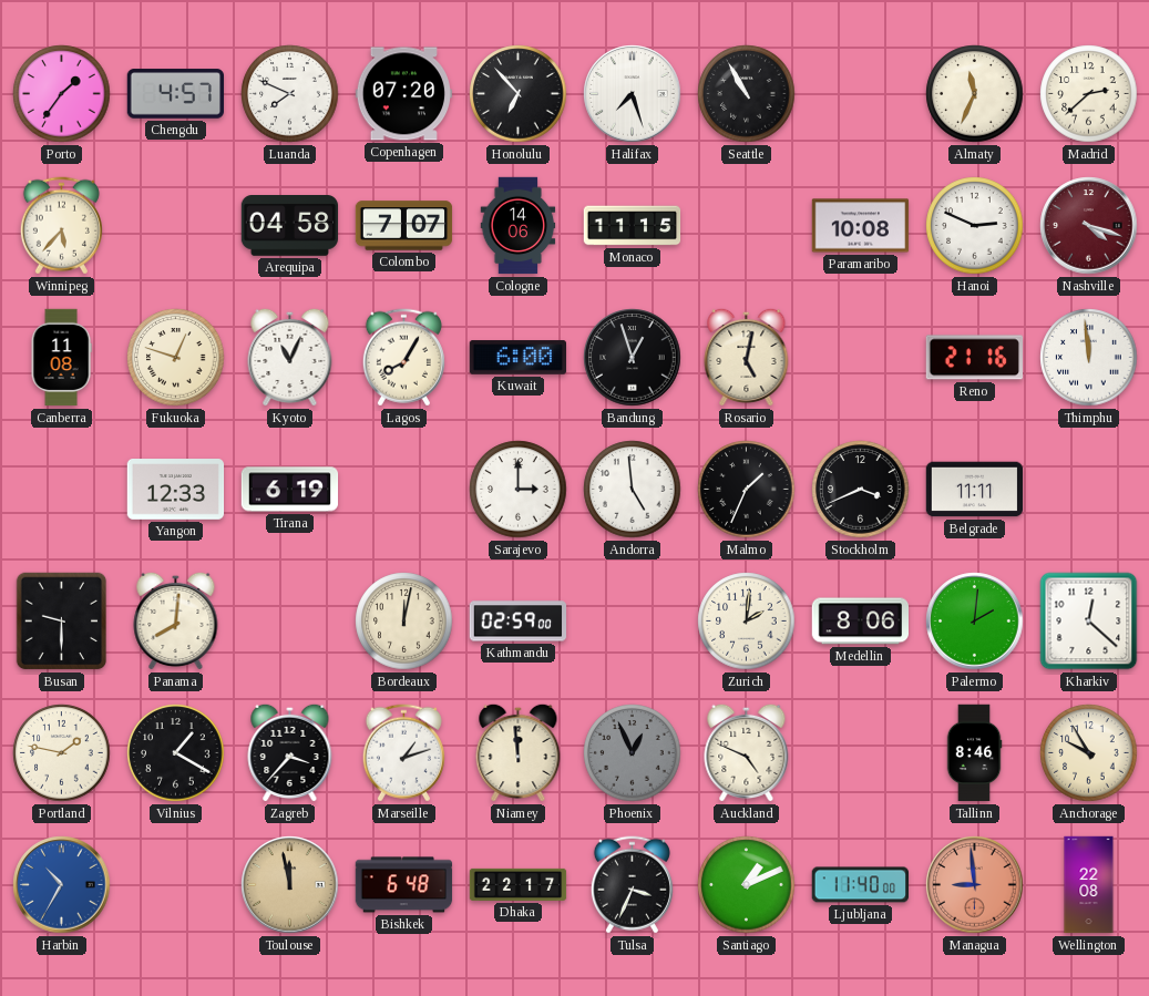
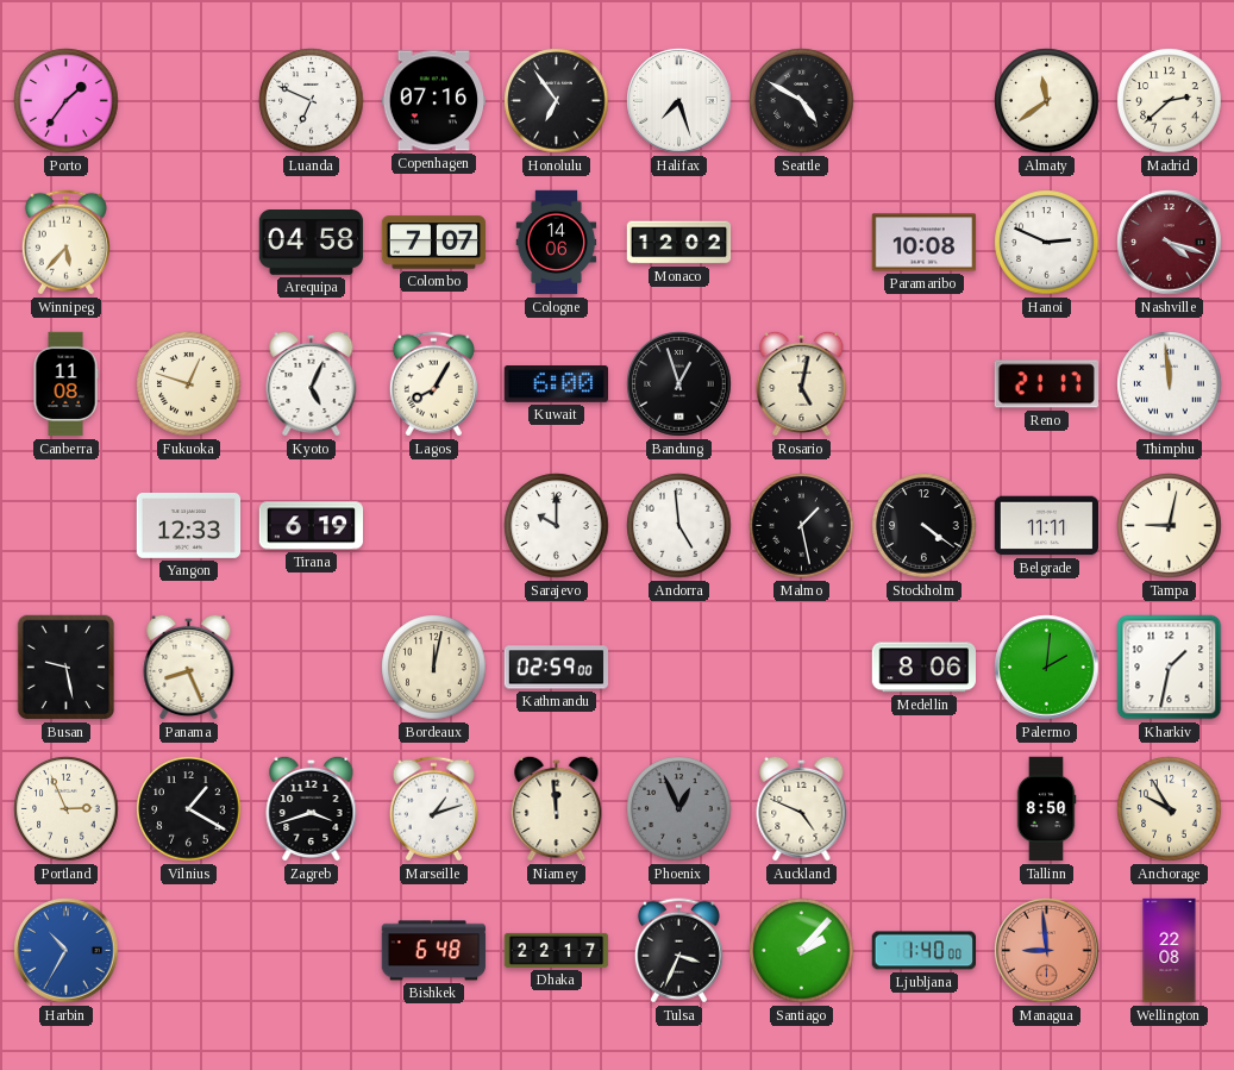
Chengdu: 4:57 -> none
Luanda: 7:49 -> 6:49
Copenhagen: 07:20 -> 07:16
Honolulu: 6:53 -> 6:54
Seattle: 10:55 -> 4:50
Almaty: 11:34 -> 11:39
Monaco: 11:15 -> 12:02
Kyoto: 11:04 -> 5:04
Reno: 21:16 -> 21:17
Sarajevo: 3:00 -> 10:00
Malmo: 1:34 -> 1:28
Stockholm: 3:41 -> 4:21
Tampa: none -> 9:02
Busan: 9:30 -> 9:28
Panama: 8:01 -> 8:26
Zurich: 2:01 -> none
Kharkiv: 12:22 -> 1:32
Portland: 1:47 -> 2:56
Zagreb: 3:37 -> 3:42
Tallinn: 8:46 -> 8:50
Toulouse: 11:58 -> none
Santiago: 1:11 -> 2:07
Ljubljana: 11:40 -> 1:40
